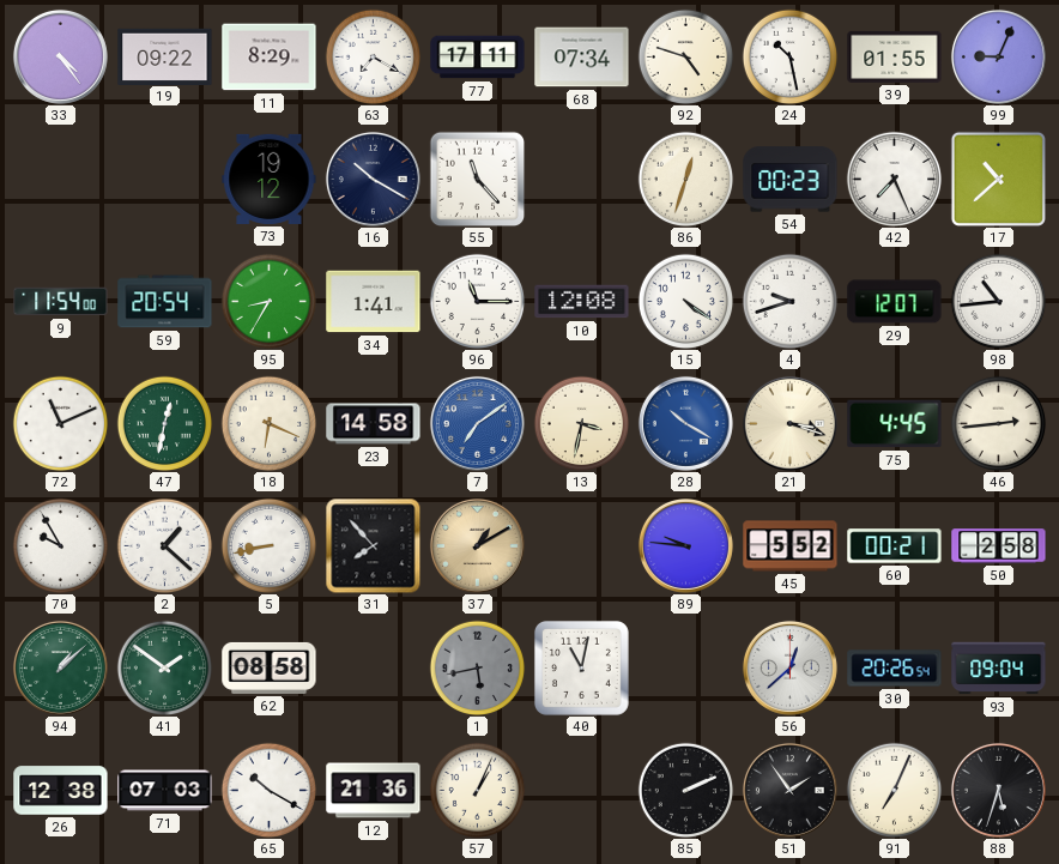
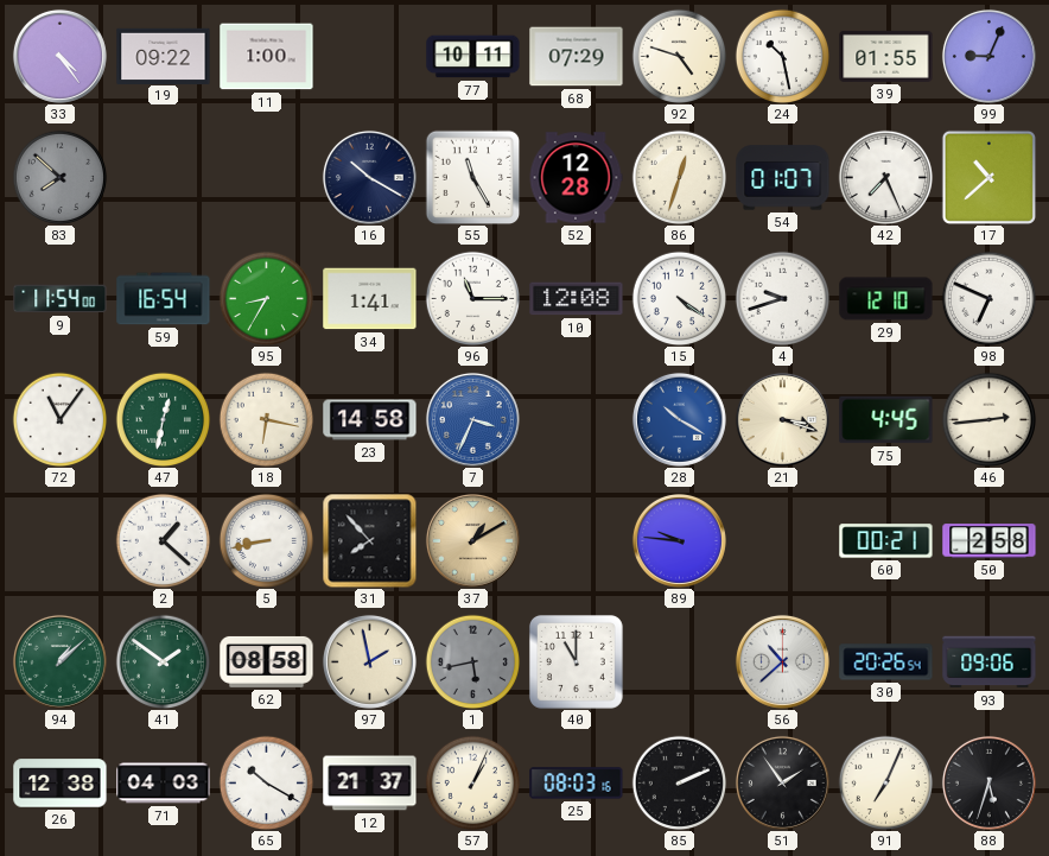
11: 8:29 -> 1:00
63: 7:20 -> none
77: 17:11 -> 10:11
68: 07:34 -> 07:29
83: none -> 7:52
73: 19:12 -> none
55: 11:23 -> 11:25
52: none -> 12:28
54: 00:23 -> 01:07
59: 20:54 -> 16:54
29: 12:07 -> 12:10
98: 10:44 -> 6:49
72: 11:11 -> 11:06
18: 6:19 -> 6:17
7: 7:09 -> 3:34
13: 3:32 -> none
70: 9:55 -> none
45: 5:52 -> none
97: none -> 1:58
40: 11:02 -> 11:00
56: 12:38 -> 10:38
93: 09:04 -> 09:06
71: 07:03 -> 04:03
12: 21:36 -> 21:37
25: none -> 08:03
